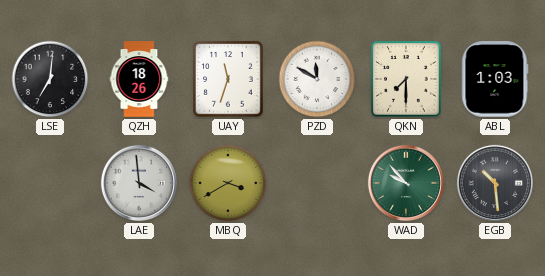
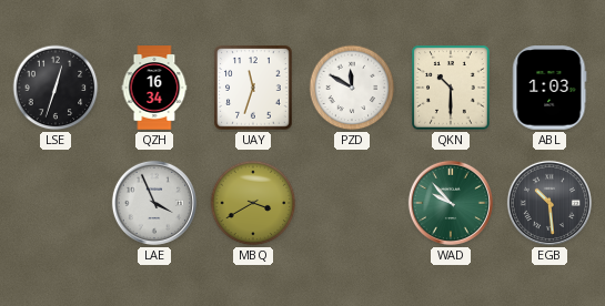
LSE: 7:01 -> 12:33
QZH: 18:26 -> 16:34
QKN: 7:30 -> 10:30
LAE: 3:59 -> 3:56
